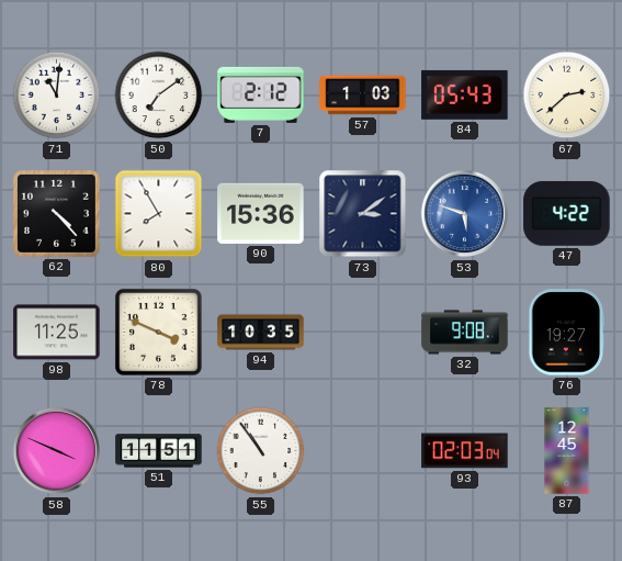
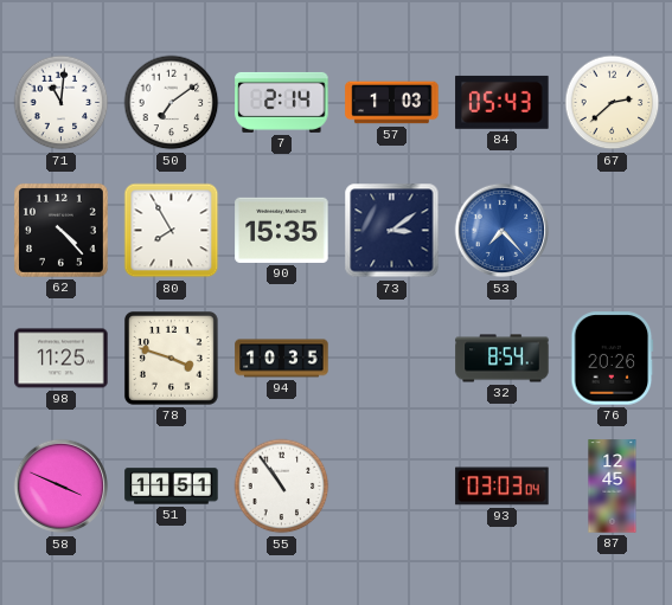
7: 2:12 -> 2:14
90: 15:36 -> 15:35
53: 5:48 -> 7:23
47: 4:22 -> none
78: 3:49 -> 3:48
32: 9:08 -> 8:54
76: 19:27 -> 20:26
93: 02:03 -> 03:03
